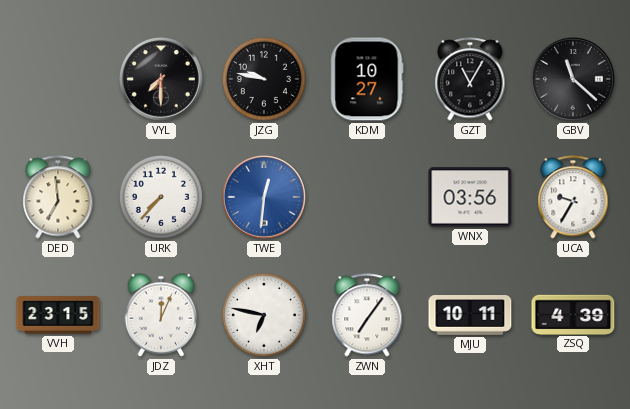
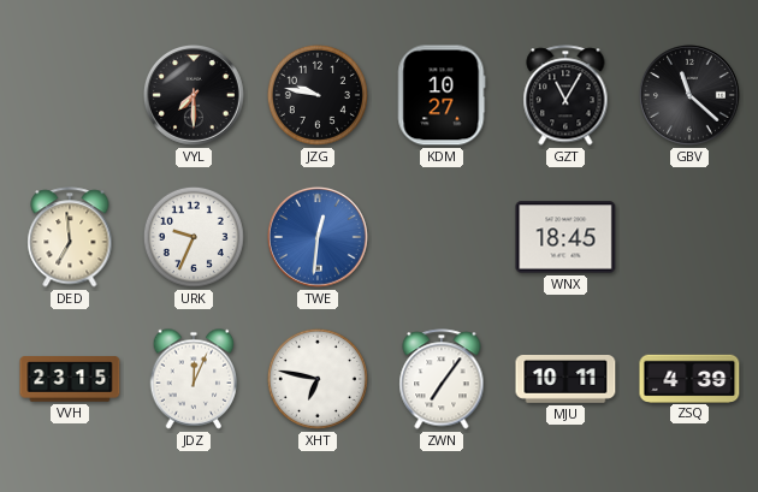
URK: 7:37 -> 9:34
WNX: 03:56 -> 18:45
UCA: 9:35 -> none
